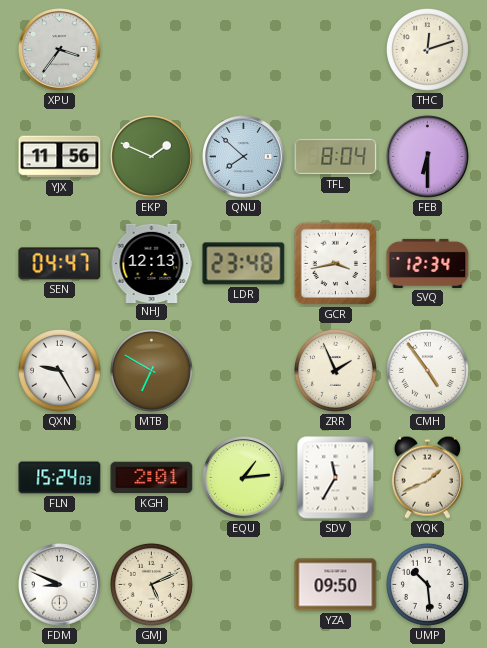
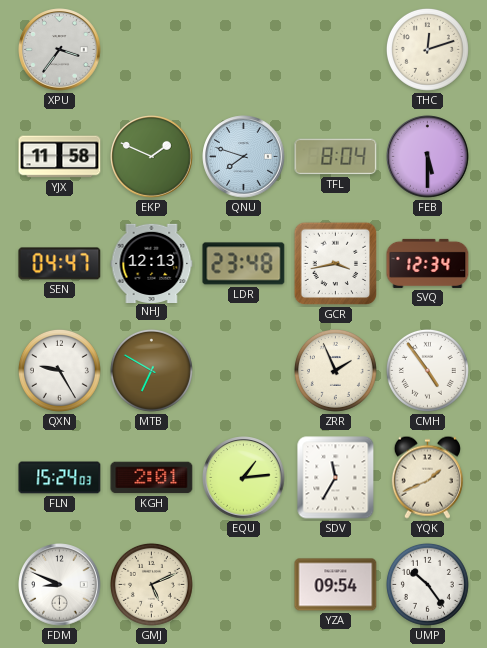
YJX: 11:56 -> 11:58
QNU: 7:52 -> 7:48
FEB: 6:30 -> 5:30
YZA: 09:50 -> 09:54
UMP: 10:29 -> 10:24
